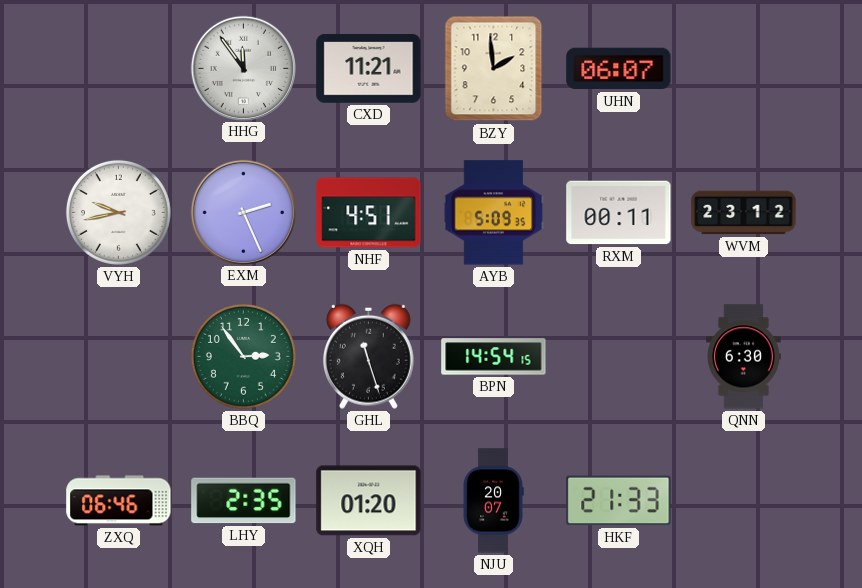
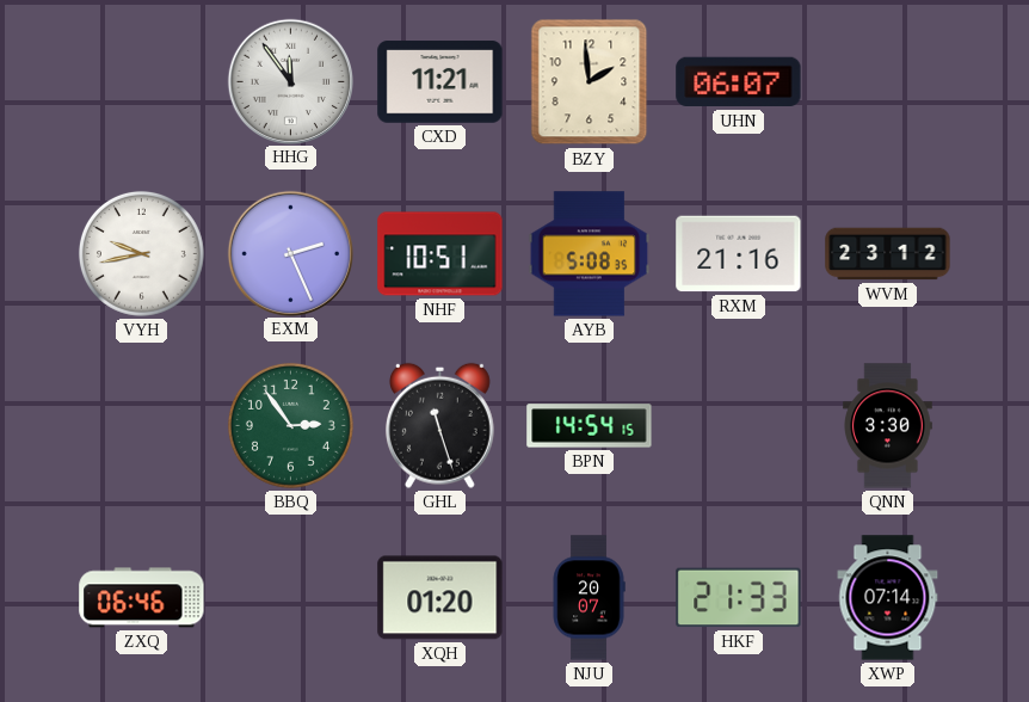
NHF: 4:51 -> 10:51
AYB: 5:09 -> 5:08
RXM: 00:11 -> 21:16
QNN: 6:30 -> 3:30
LHY: 2:35 -> none
XWP: none -> 07:14
